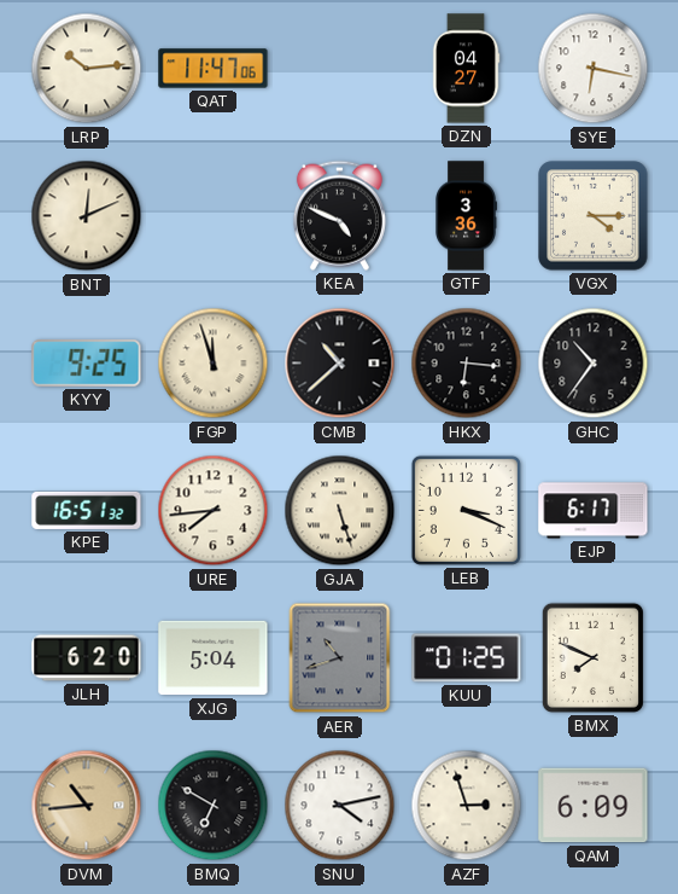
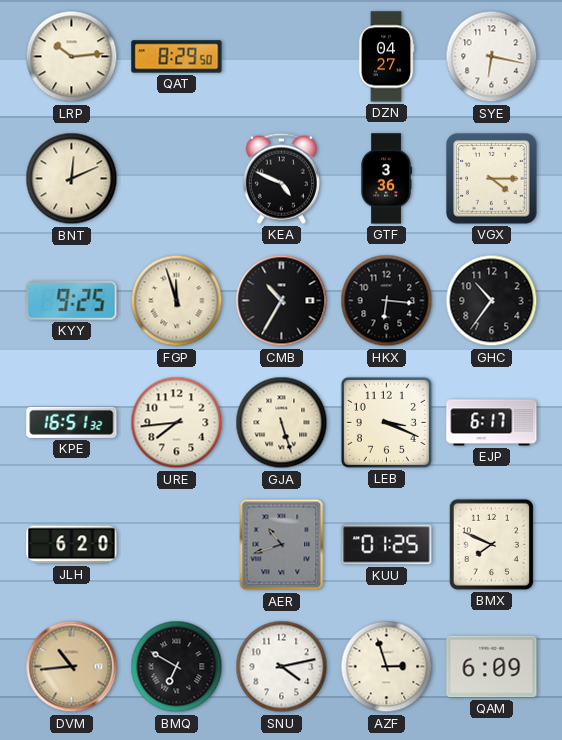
QAT: 11:47 -> 8:29
CMB: 10:38 -> 10:35
XJG: 5:04 -> none
